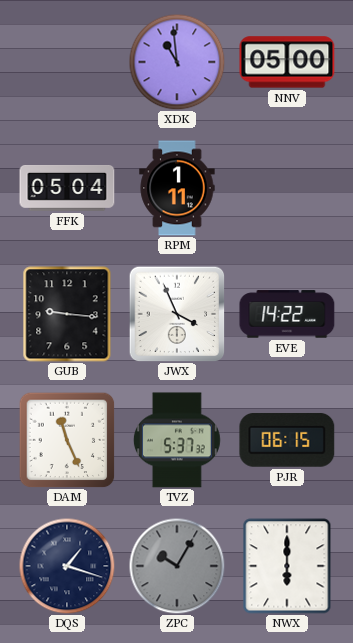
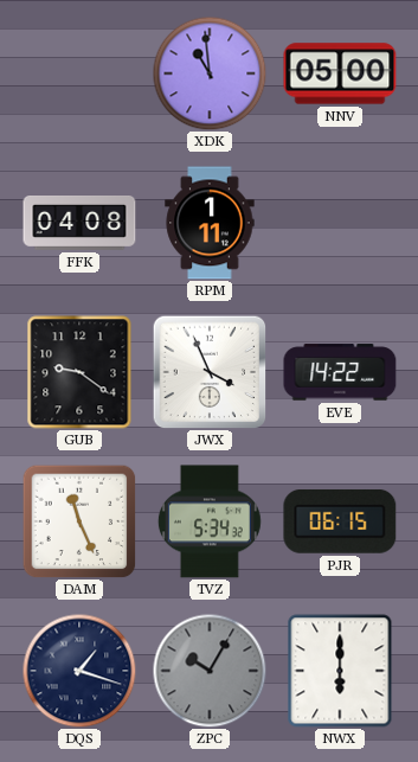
FFK: 05:04 -> 04:08
GUB: 9:16 -> 9:21
TVZ: 5:37 -> 5:34
